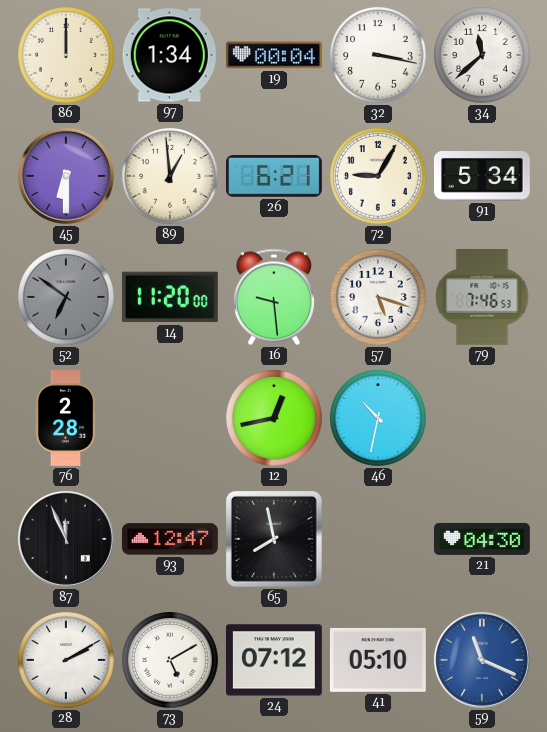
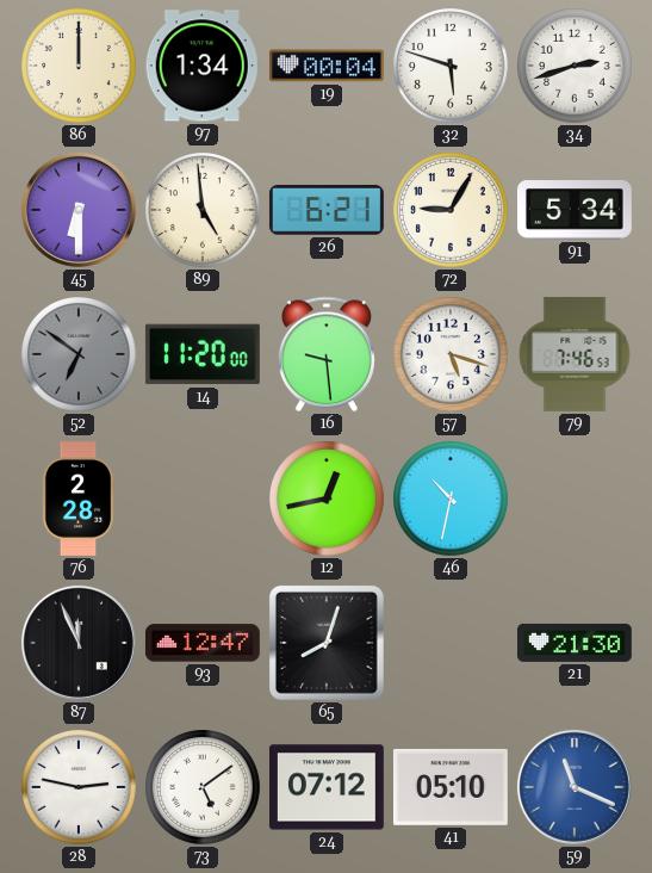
32: 3:17 -> 5:48
34: 11:38 -> 2:42
89: 12:59 -> 4:59
65: 7:58 -> 8:03
21: 04:30 -> 21:30
28: 2:10 -> 2:47
73: 5:10 -> 5:09
